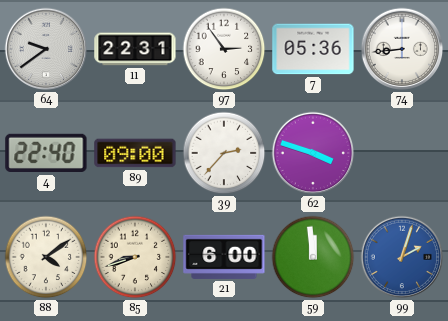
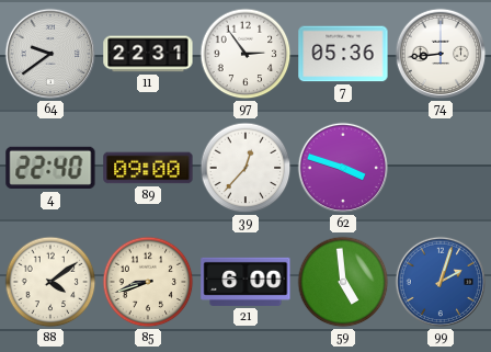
39: 2:37 -> 12:37
59: 11:59 -> 4:59
